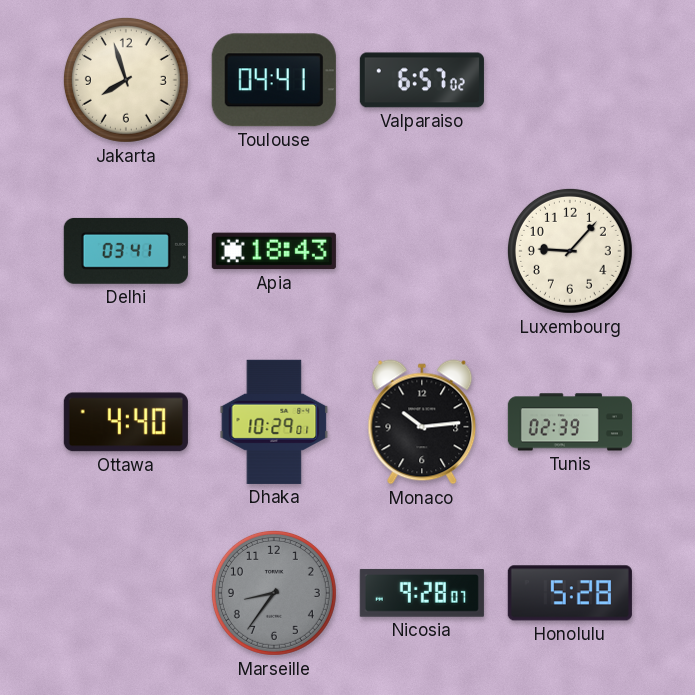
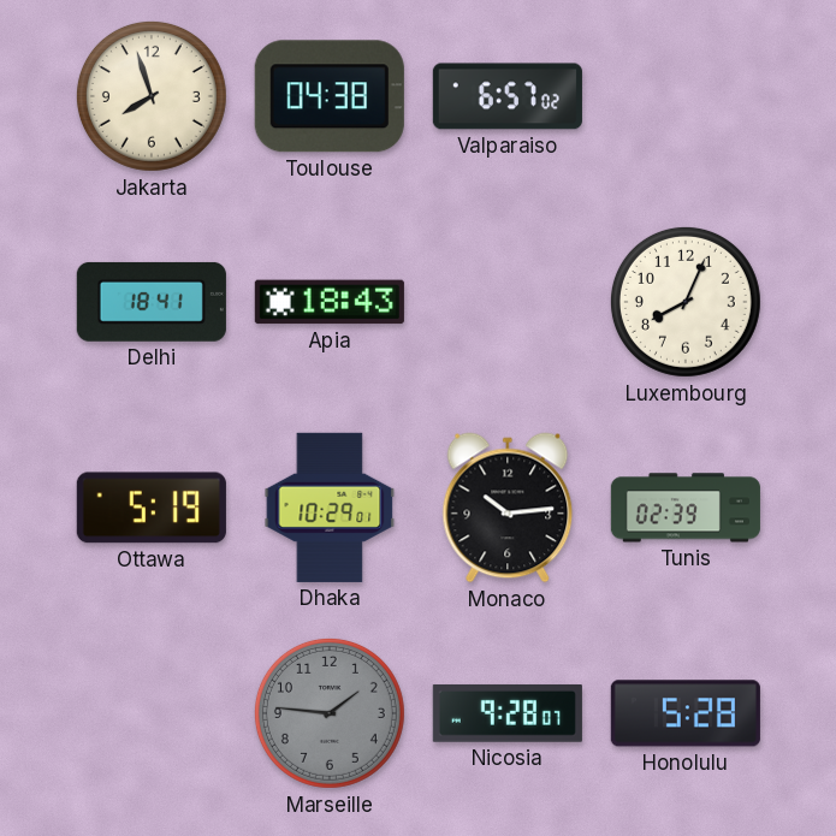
Toulouse: 04:41 -> 04:38
Delhi: 03:41 -> 18:41
Luxembourg: 9:07 -> 8:04
Ottawa: 4:40 -> 5:19
Marseille: 8:36 -> 1:46
